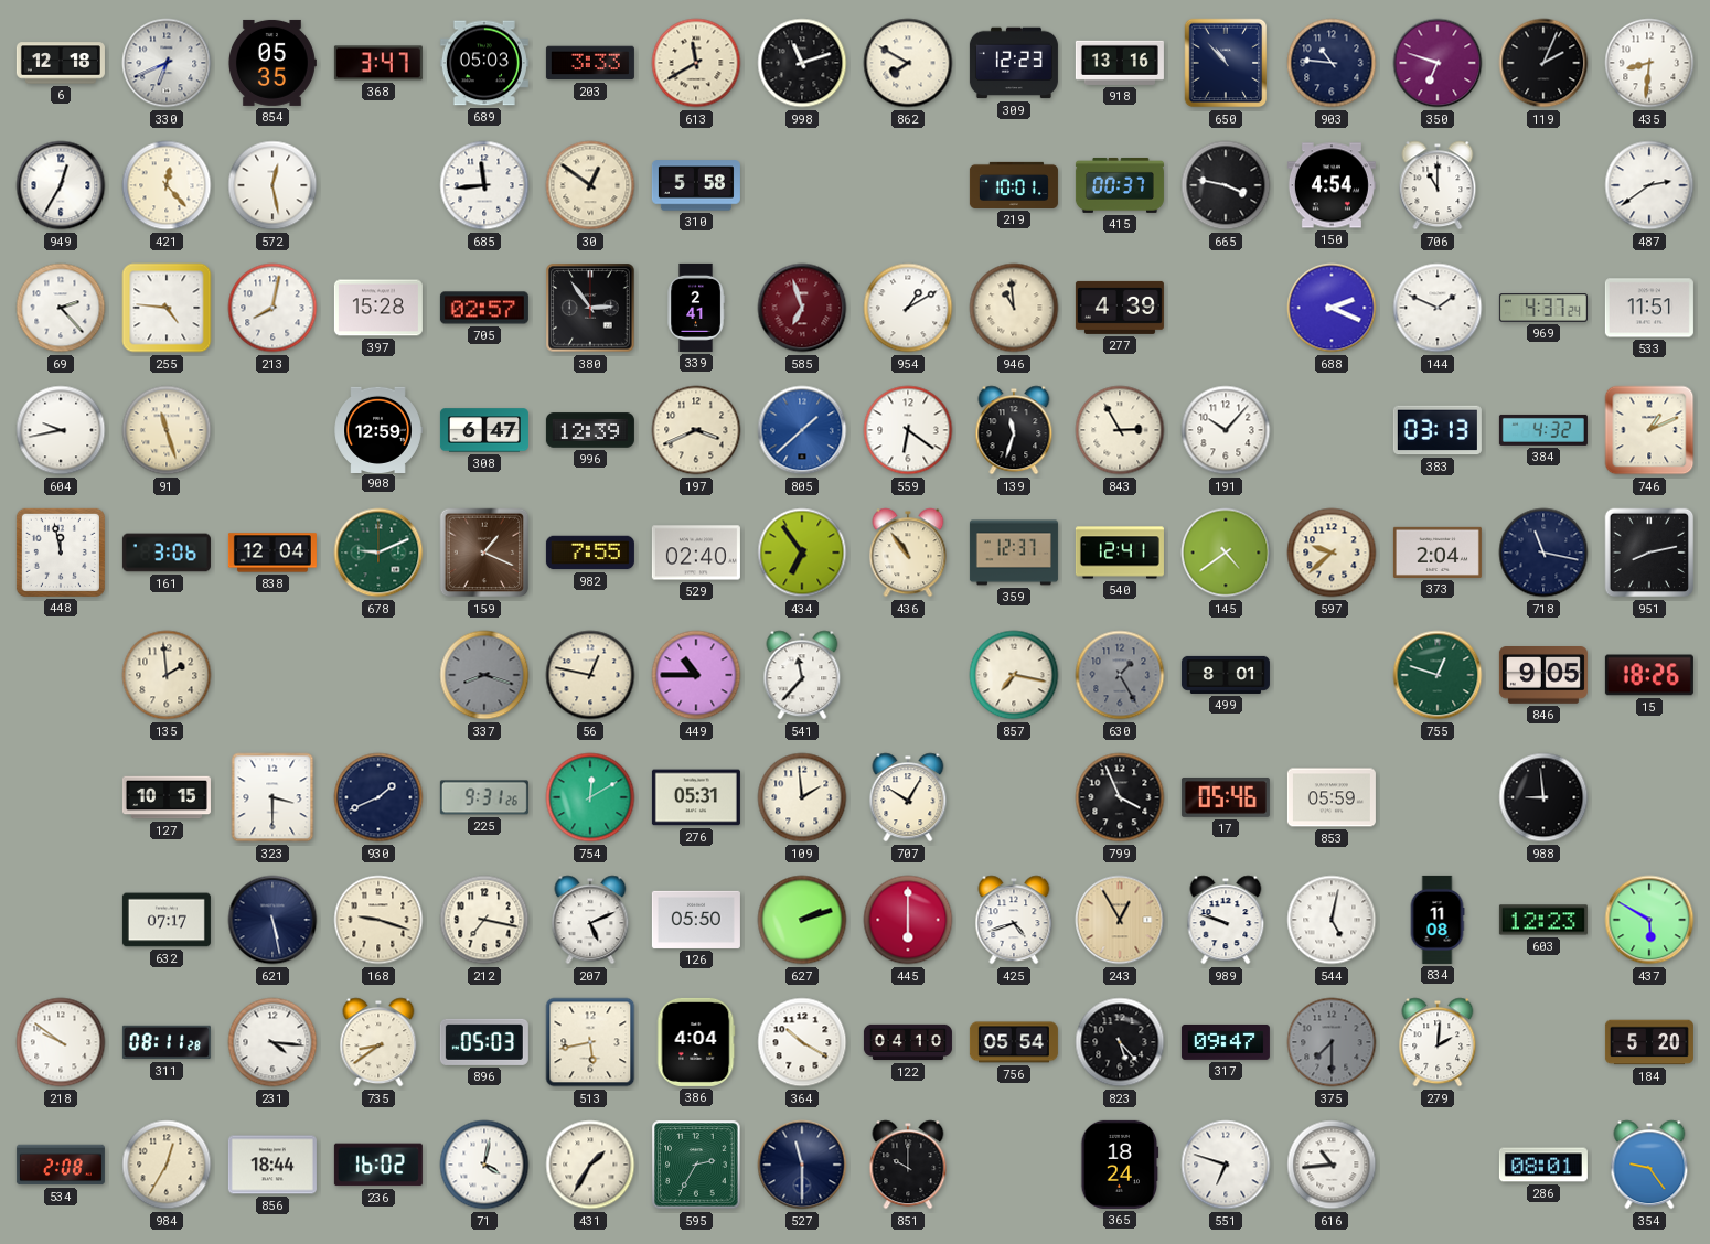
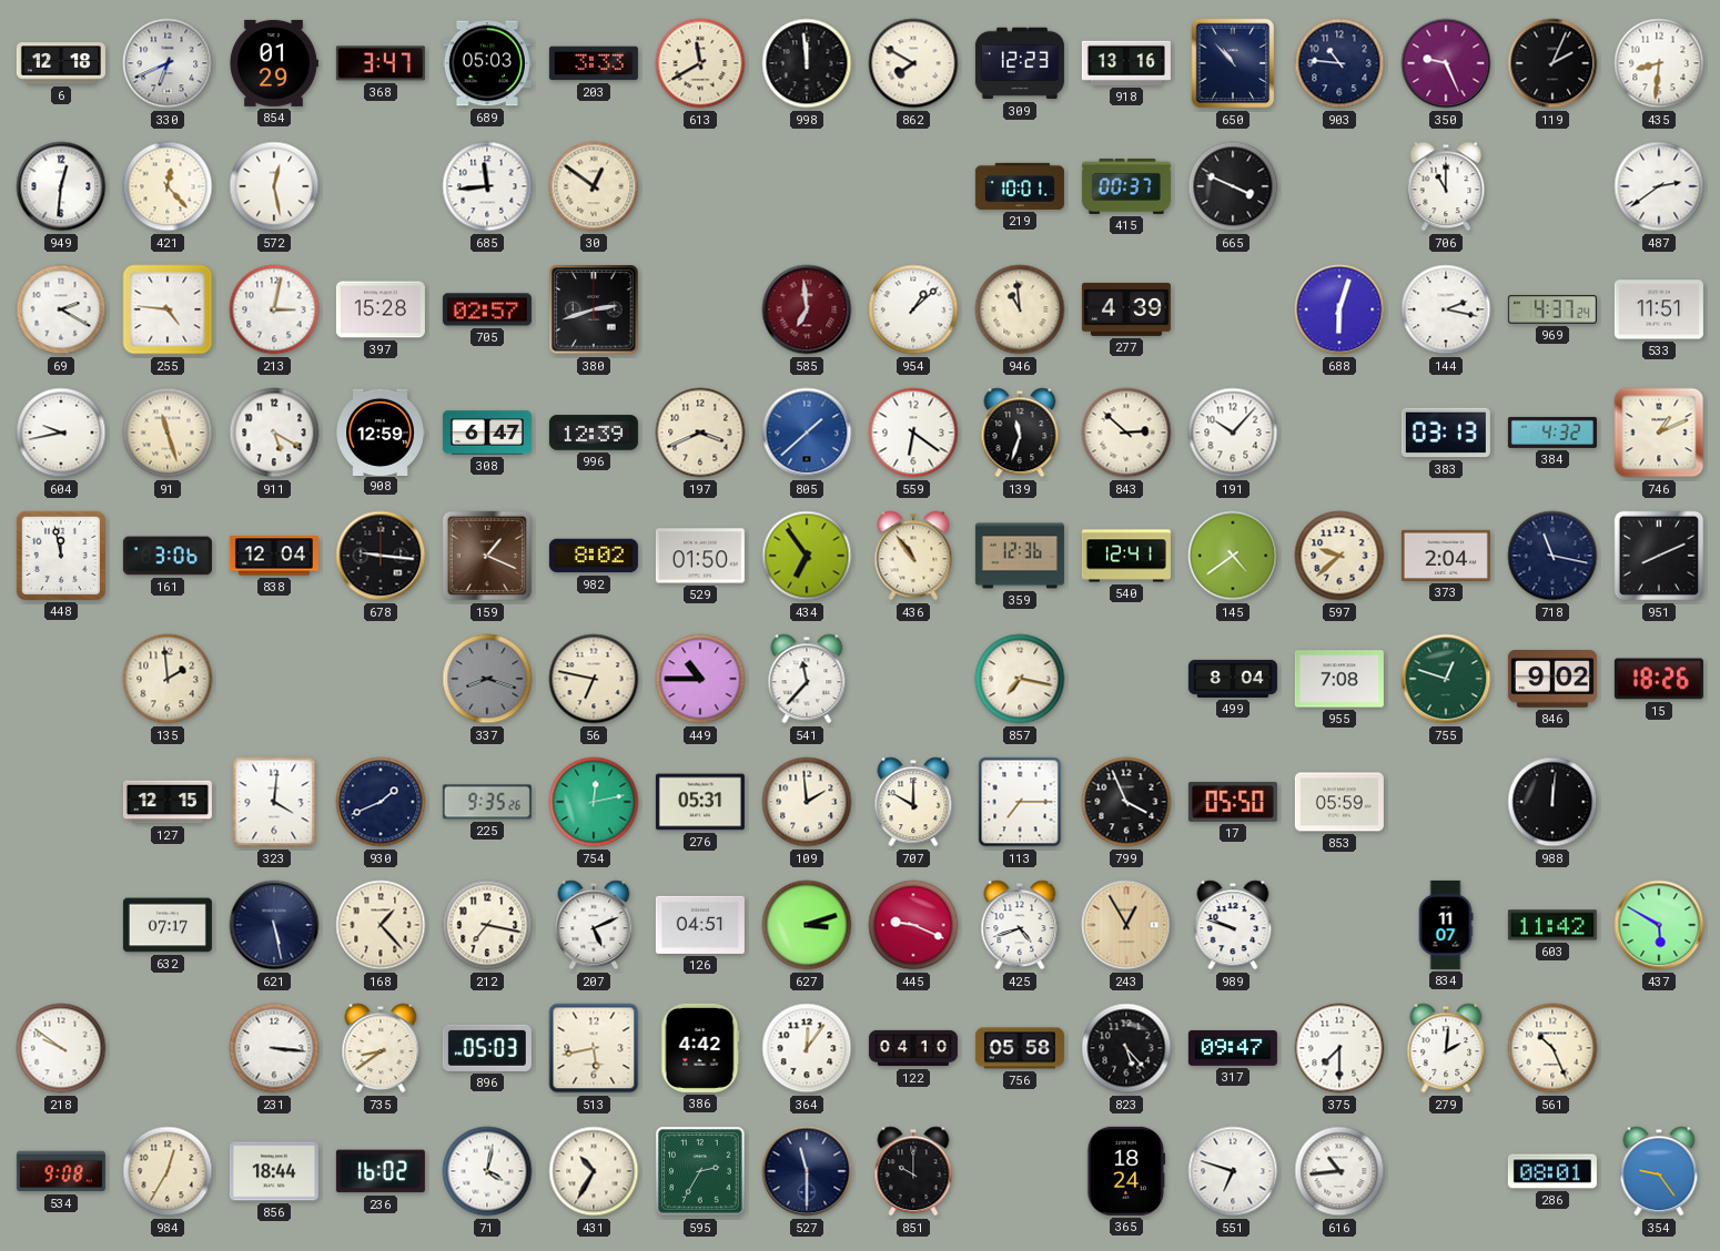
854: 05:35 -> 01:29
998: 11:12 -> 11:59
350: 6:48 -> 9:26
949: 12:35 -> 12:31
310: 5:58 -> none
665: 3:47 -> 3:49
150: 4:54 -> none
69: 2:23 -> 2:20
213: 8:02 -> 3:02
380: 2:54 -> 2:42
339: 2:41 -> none
585: 6:57 -> 6:59
954: 1:10 -> 1:08
688: 2:19 -> 6:03
144: 1:49 -> 2:17
911: none -> 5:20
843: 2:55 -> 2:52
678: 9:11 -> 9:16
678 dial: green -> black
982: 7:55 -> 8:02
529: 02:40 -> 01:50
359: 12:37 -> 12:36
951: 8:13 -> 8:11
56: 12:47 -> 6:47
630: 1:25 -> none
499: 8:01 -> 8:04
955: none -> 7:08
846: 9:05 -> 9:02
127: 10:15 -> 12:15
323: 3:30 -> 4:01
225: 9:31 -> 9:35
754: 12:10 -> 12:13
707: 10:05 -> 10:00
113: none -> 7:15
17: 05:46 -> 05:50
988: 8:59 -> 12:01
168: 9:18 -> 1:23
126: 05:50 -> 04:51
627: 2:12 -> 3:12
445: 6:00 -> 9:19
544: 5:02 -> none
834: 11:08 -> 11:07
603: 12:23 -> 11:42
311: 08:11 -> none
231: 4:16 -> 3:16
386: 4:04 -> 4:42
364: 10:20 -> 12:06
756: 05:54 -> 05:58
375 dial: grey -> white
561: none -> 10:26
184: 5:20 -> none
534: 2:08 -> 9:08
431: 1:35 -> 10:35
